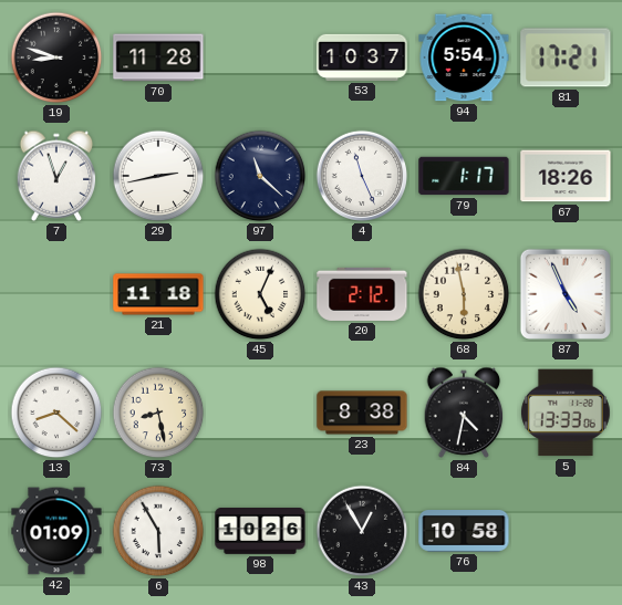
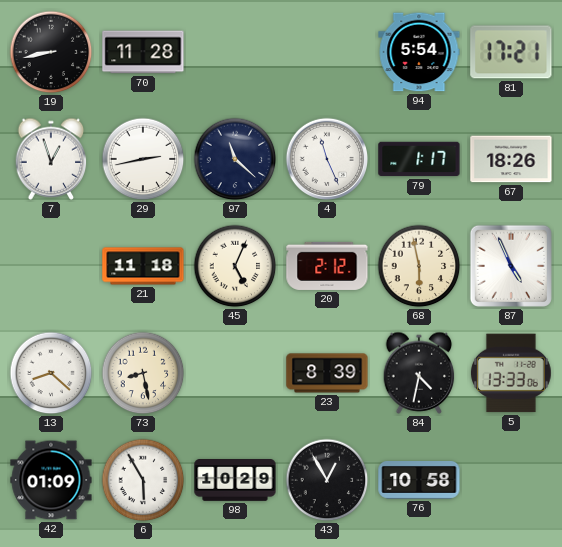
19: 8:48 -> 8:43
53: 10:37 -> none
23: 8:38 -> 8:39
98: 10:26 -> 10:29
